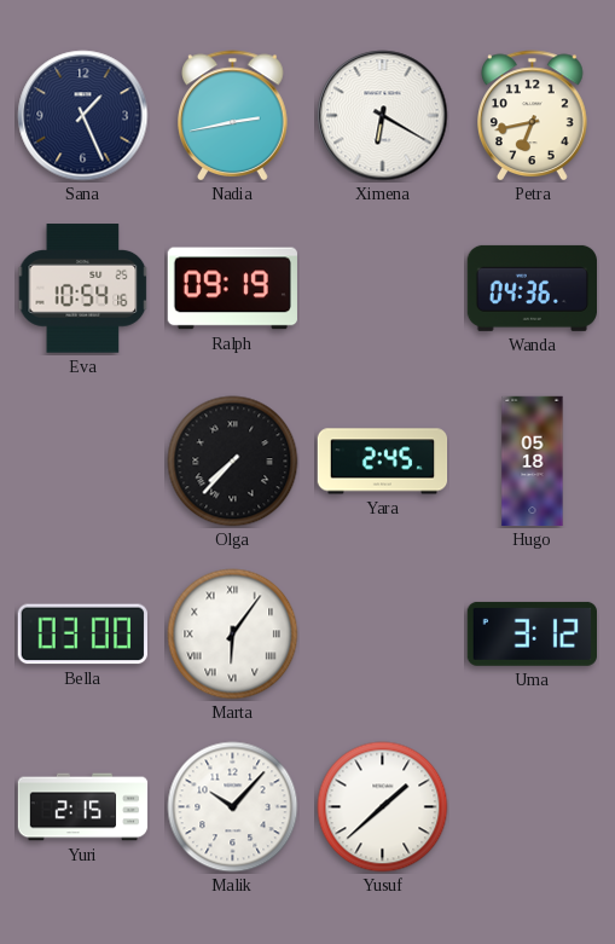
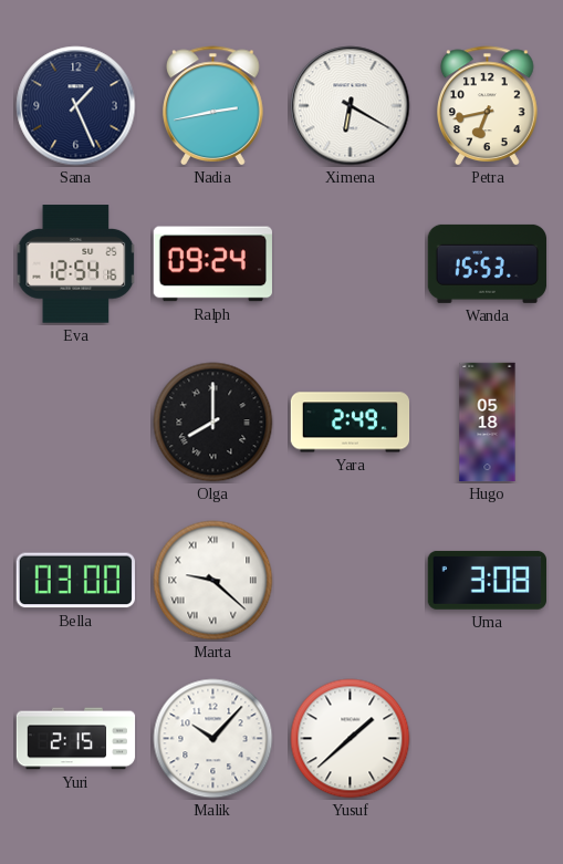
Eva: 10:54 -> 12:54
Ralph: 09:19 -> 09:24
Wanda: 04:36 -> 15:53
Olga: 7:37 -> 8:00
Yara: 2:45 -> 2:49
Marta: 6:06 -> 9:22
Uma: 3:12 -> 3:08
